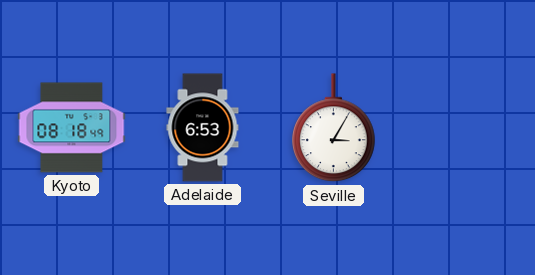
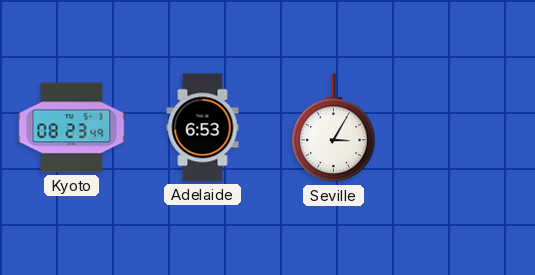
Kyoto: 08:18 -> 08:23
